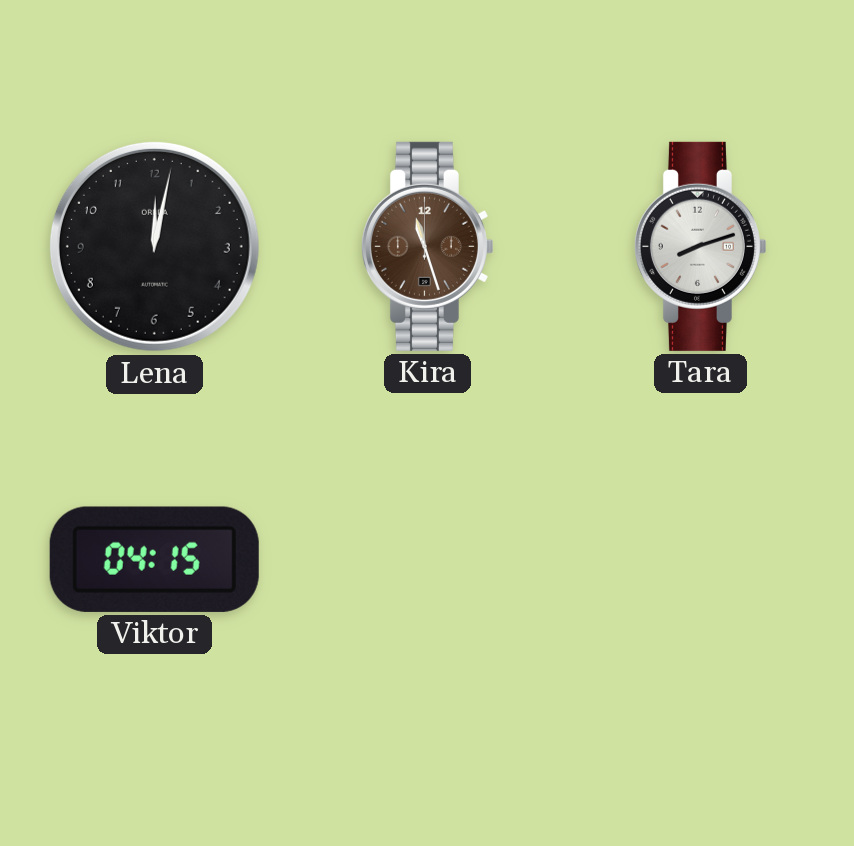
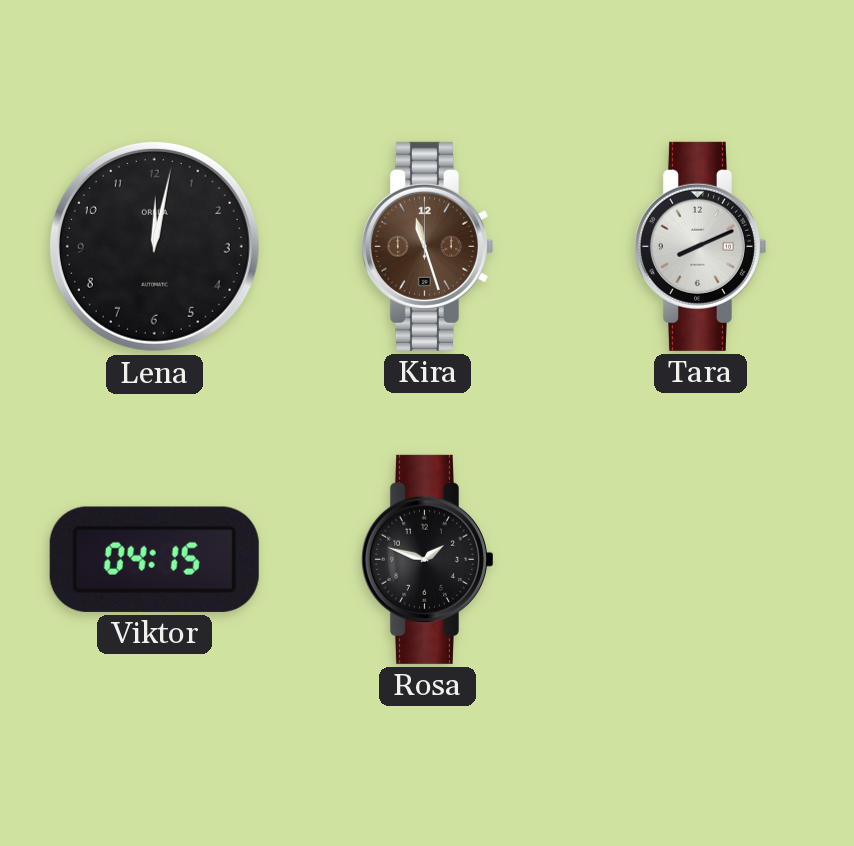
Tara: 8:12 -> 8:11
Rosa: none -> 1:48
